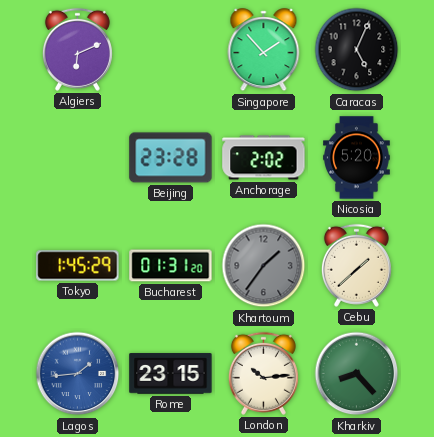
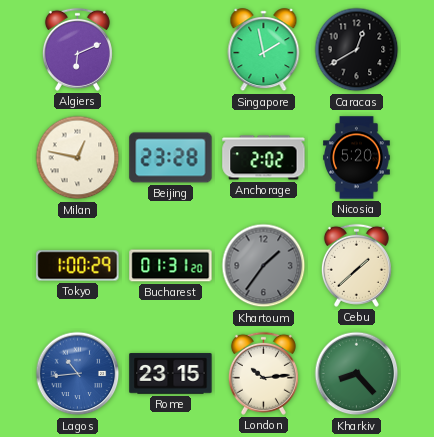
Singapore: 1:53 -> 1:58
Caracas: 5:04 -> 12:40
Milan: none -> 12:47
Tokyo: 1:45 -> 1:00
Lagos: 1:44 -> 10:44
